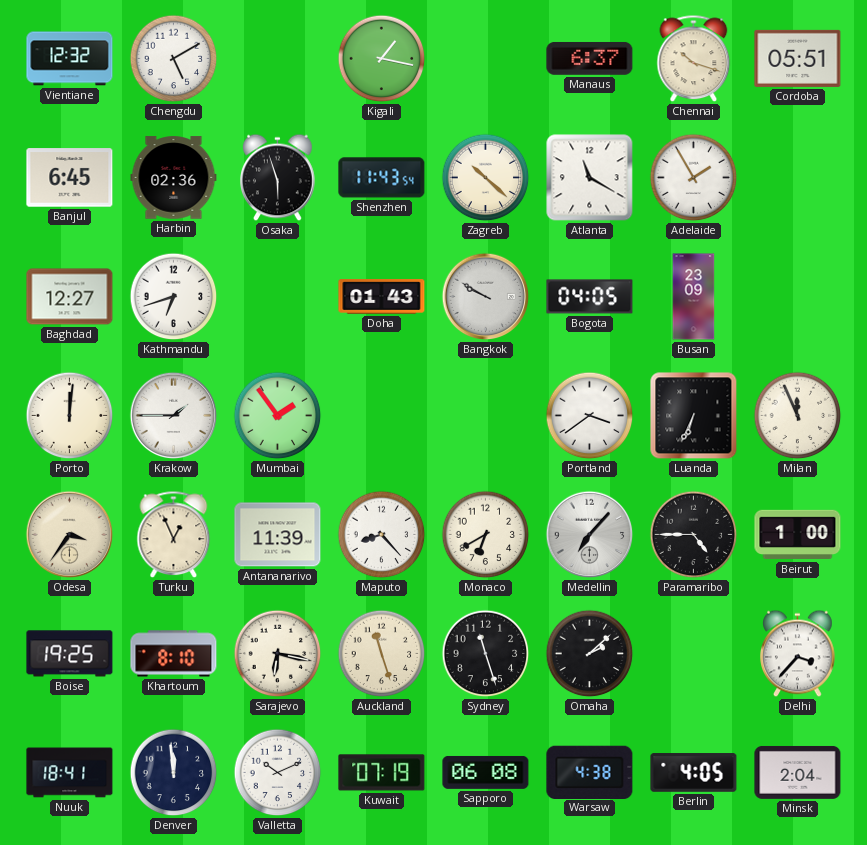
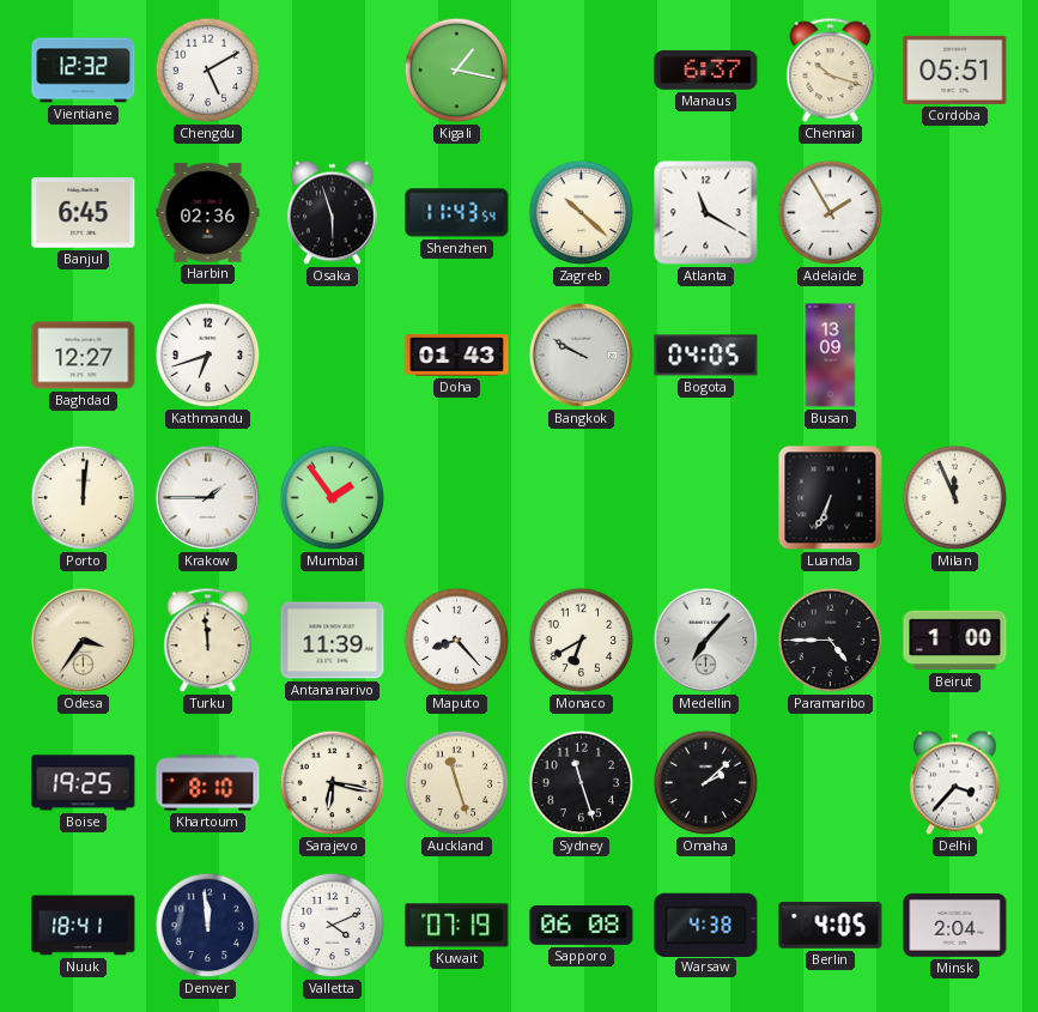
Busan: 23:09 -> 13:09
Portland: 3:39 -> none
Turku: 12:56 -> 11:59
Valletta: 10:11 -> 4:11
